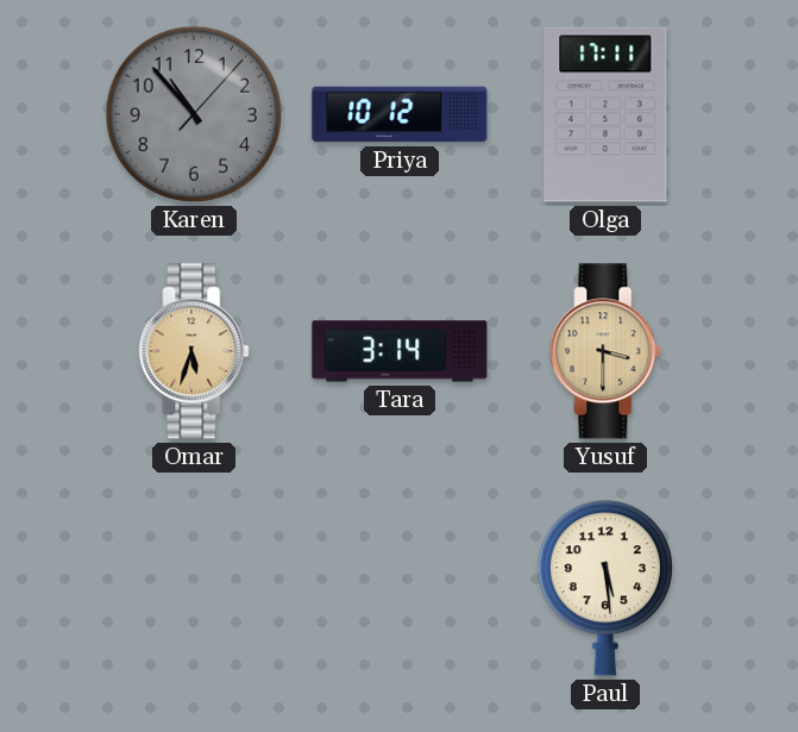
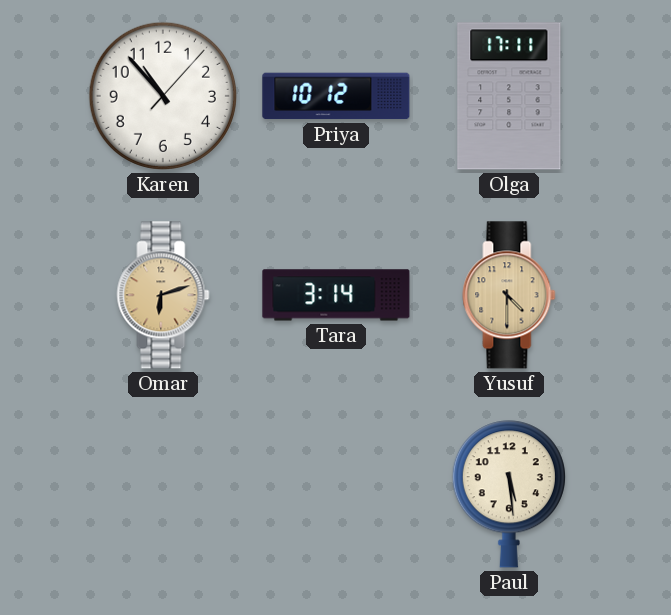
Karen dial: grey -> white
Omar: 5:33 -> 6:12
Yusuf: 3:30 -> 4:30
